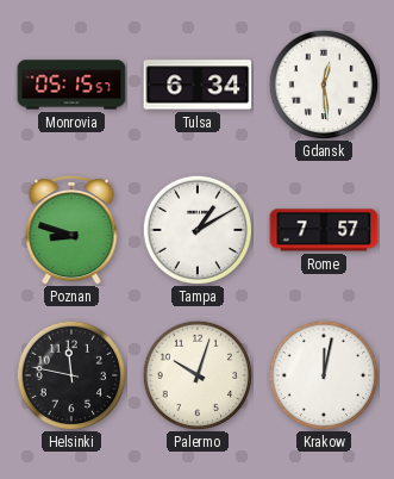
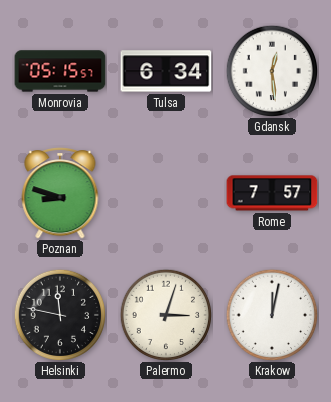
Tampa: 1:10 -> none
Palermo: 10:03 -> 3:03
